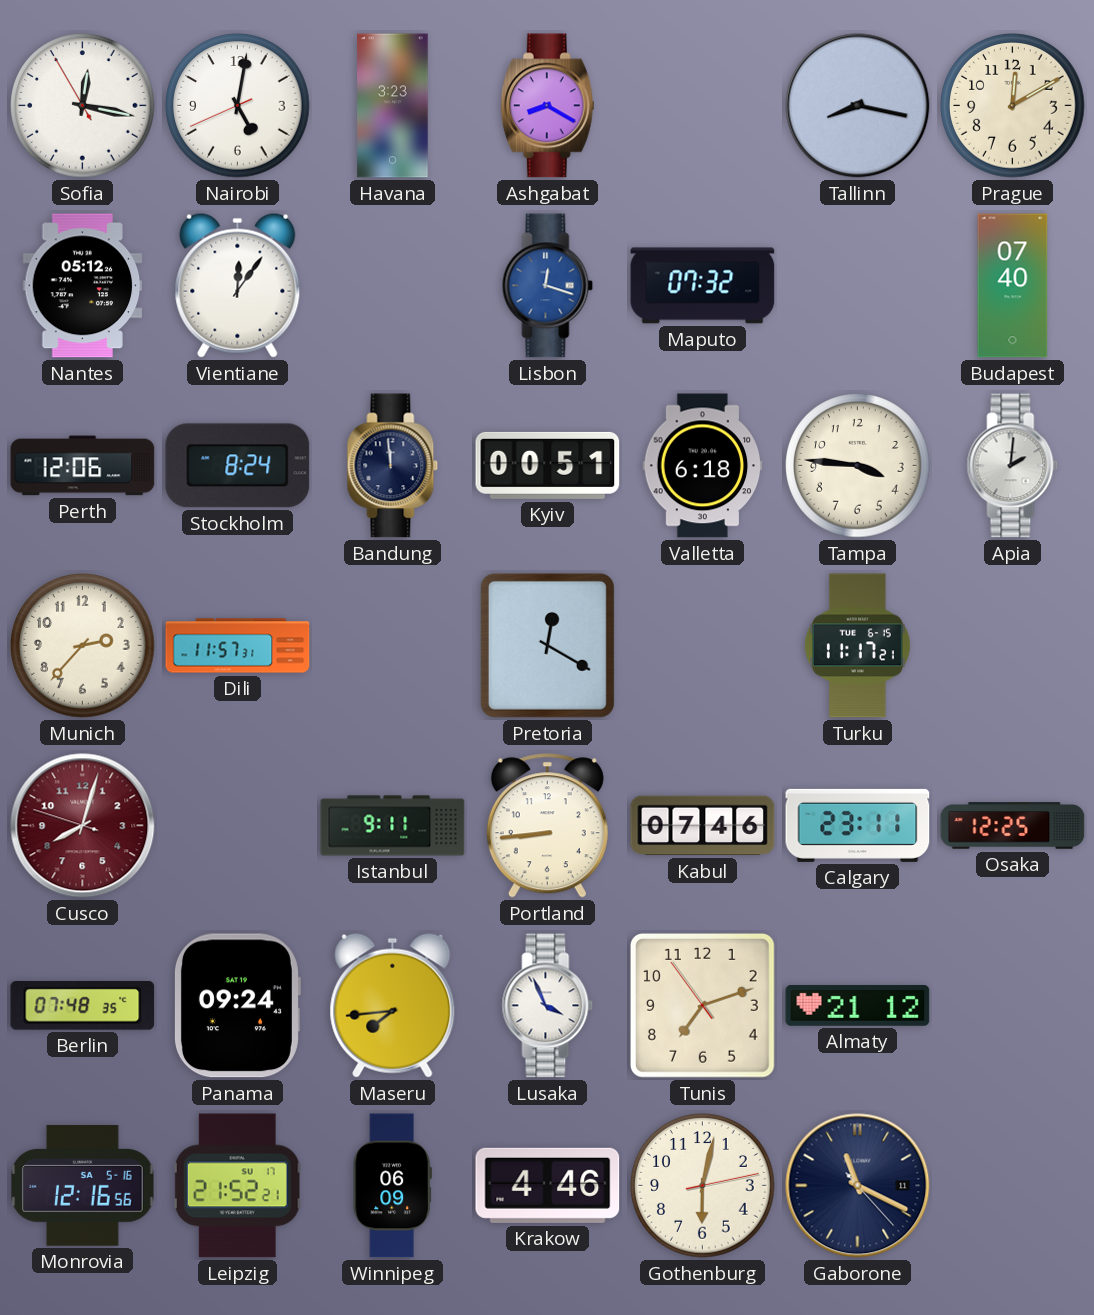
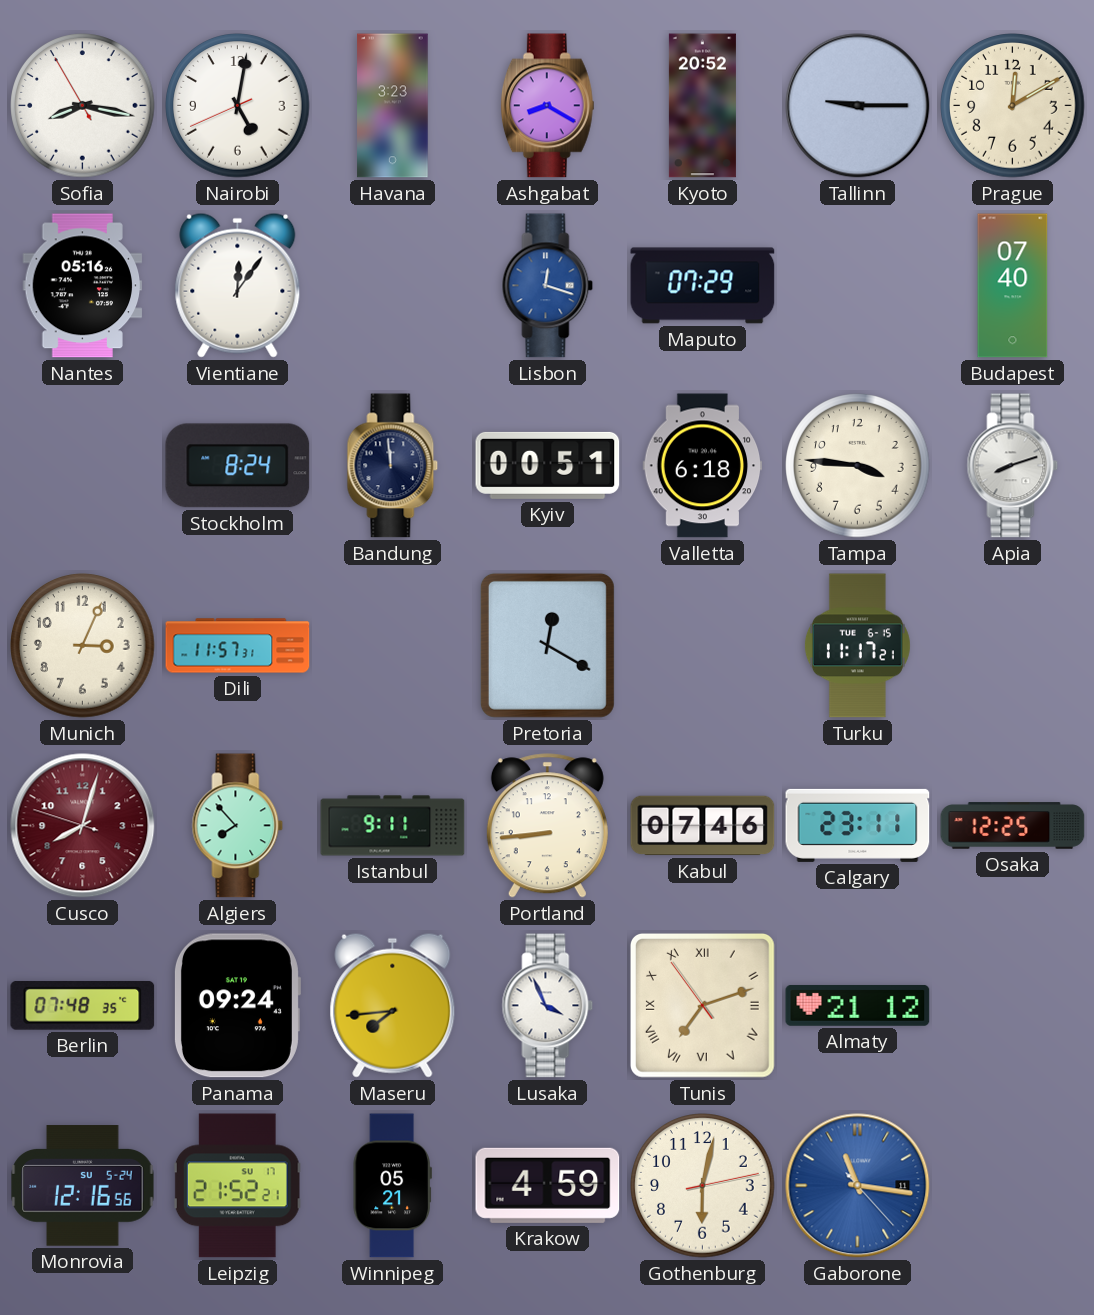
Sofia: 12:16 -> 8:16
Kyoto: none -> 20:52
Tallinn: 8:17 -> 9:15
Nantes: 05:12 -> 05:16
Maputo: 07:32 -> 07:29
Perth: 12:06 -> none
Apia: 2:01 -> 8:12
Munich: 2:37 -> 3:04
Algiers: none -> 7:53
Tunis numerals: Arabic -> Roman
Monrovia date: SA 5-16 -> SU 5-24
Winnipeg: 06:09 -> 05:21
Krakow: 4:46 -> 4:59
Gaborone: 11:19 -> 11:16
Gaborone dial: navy -> blue
